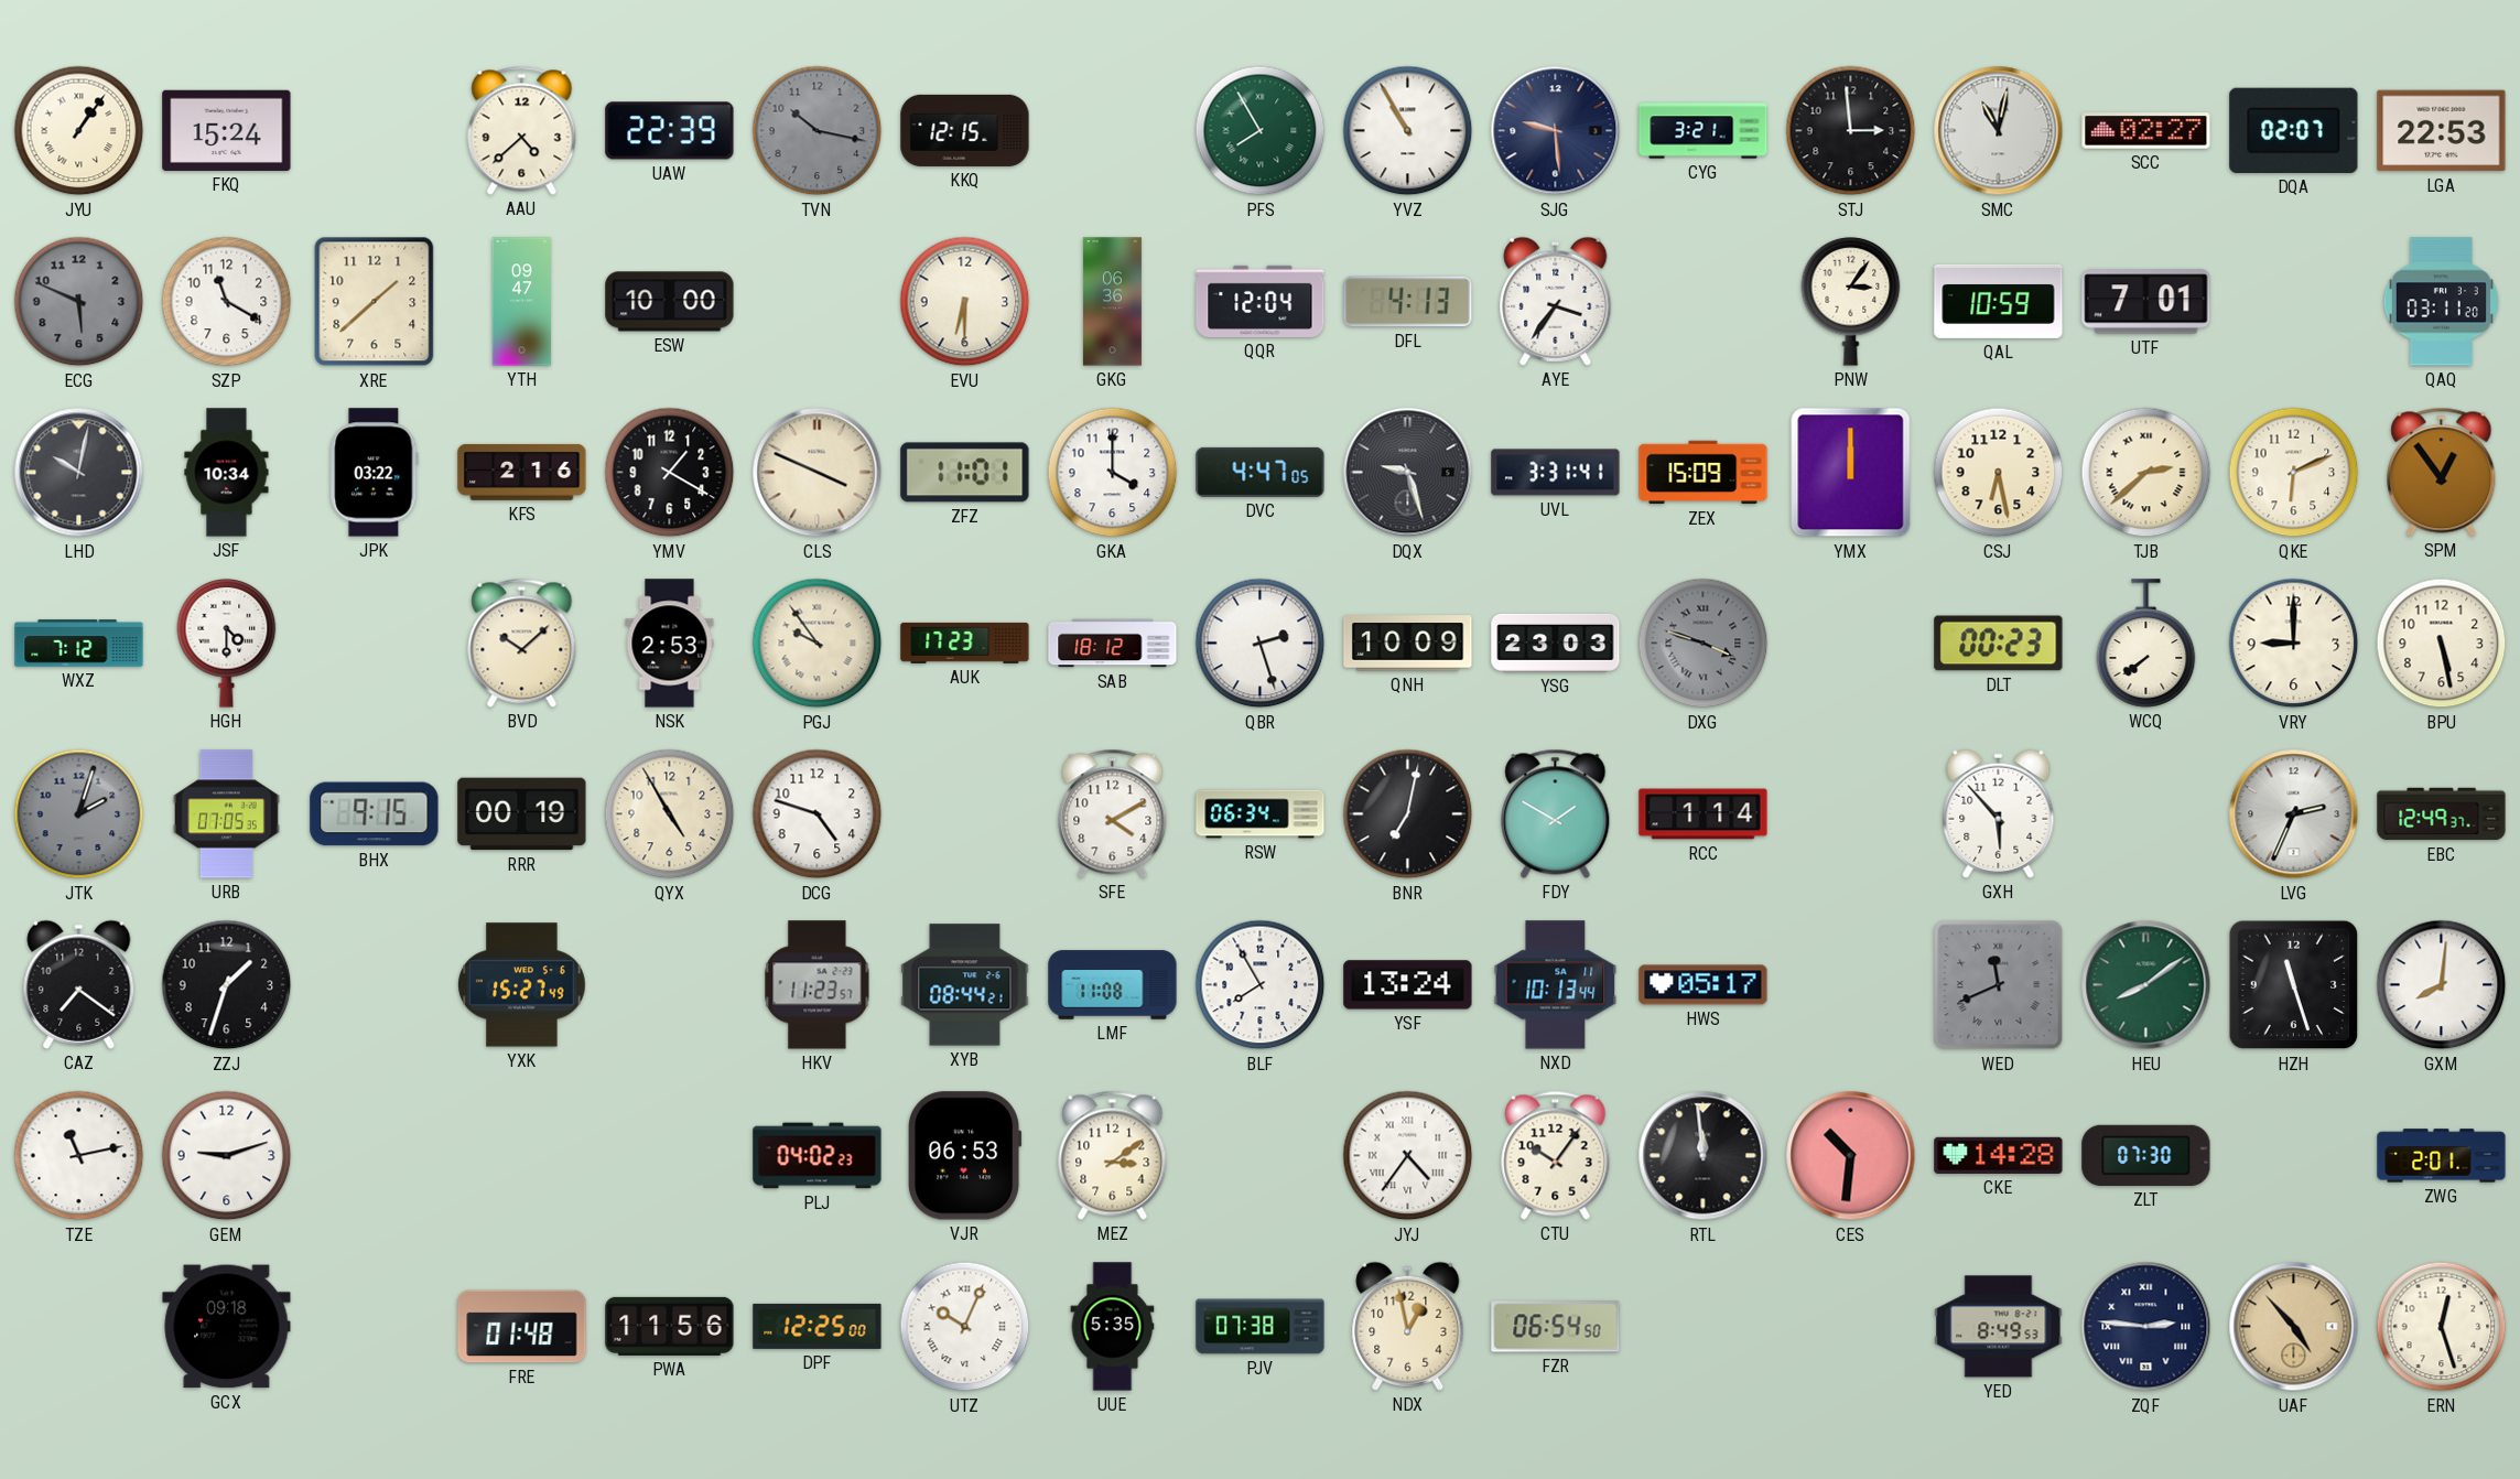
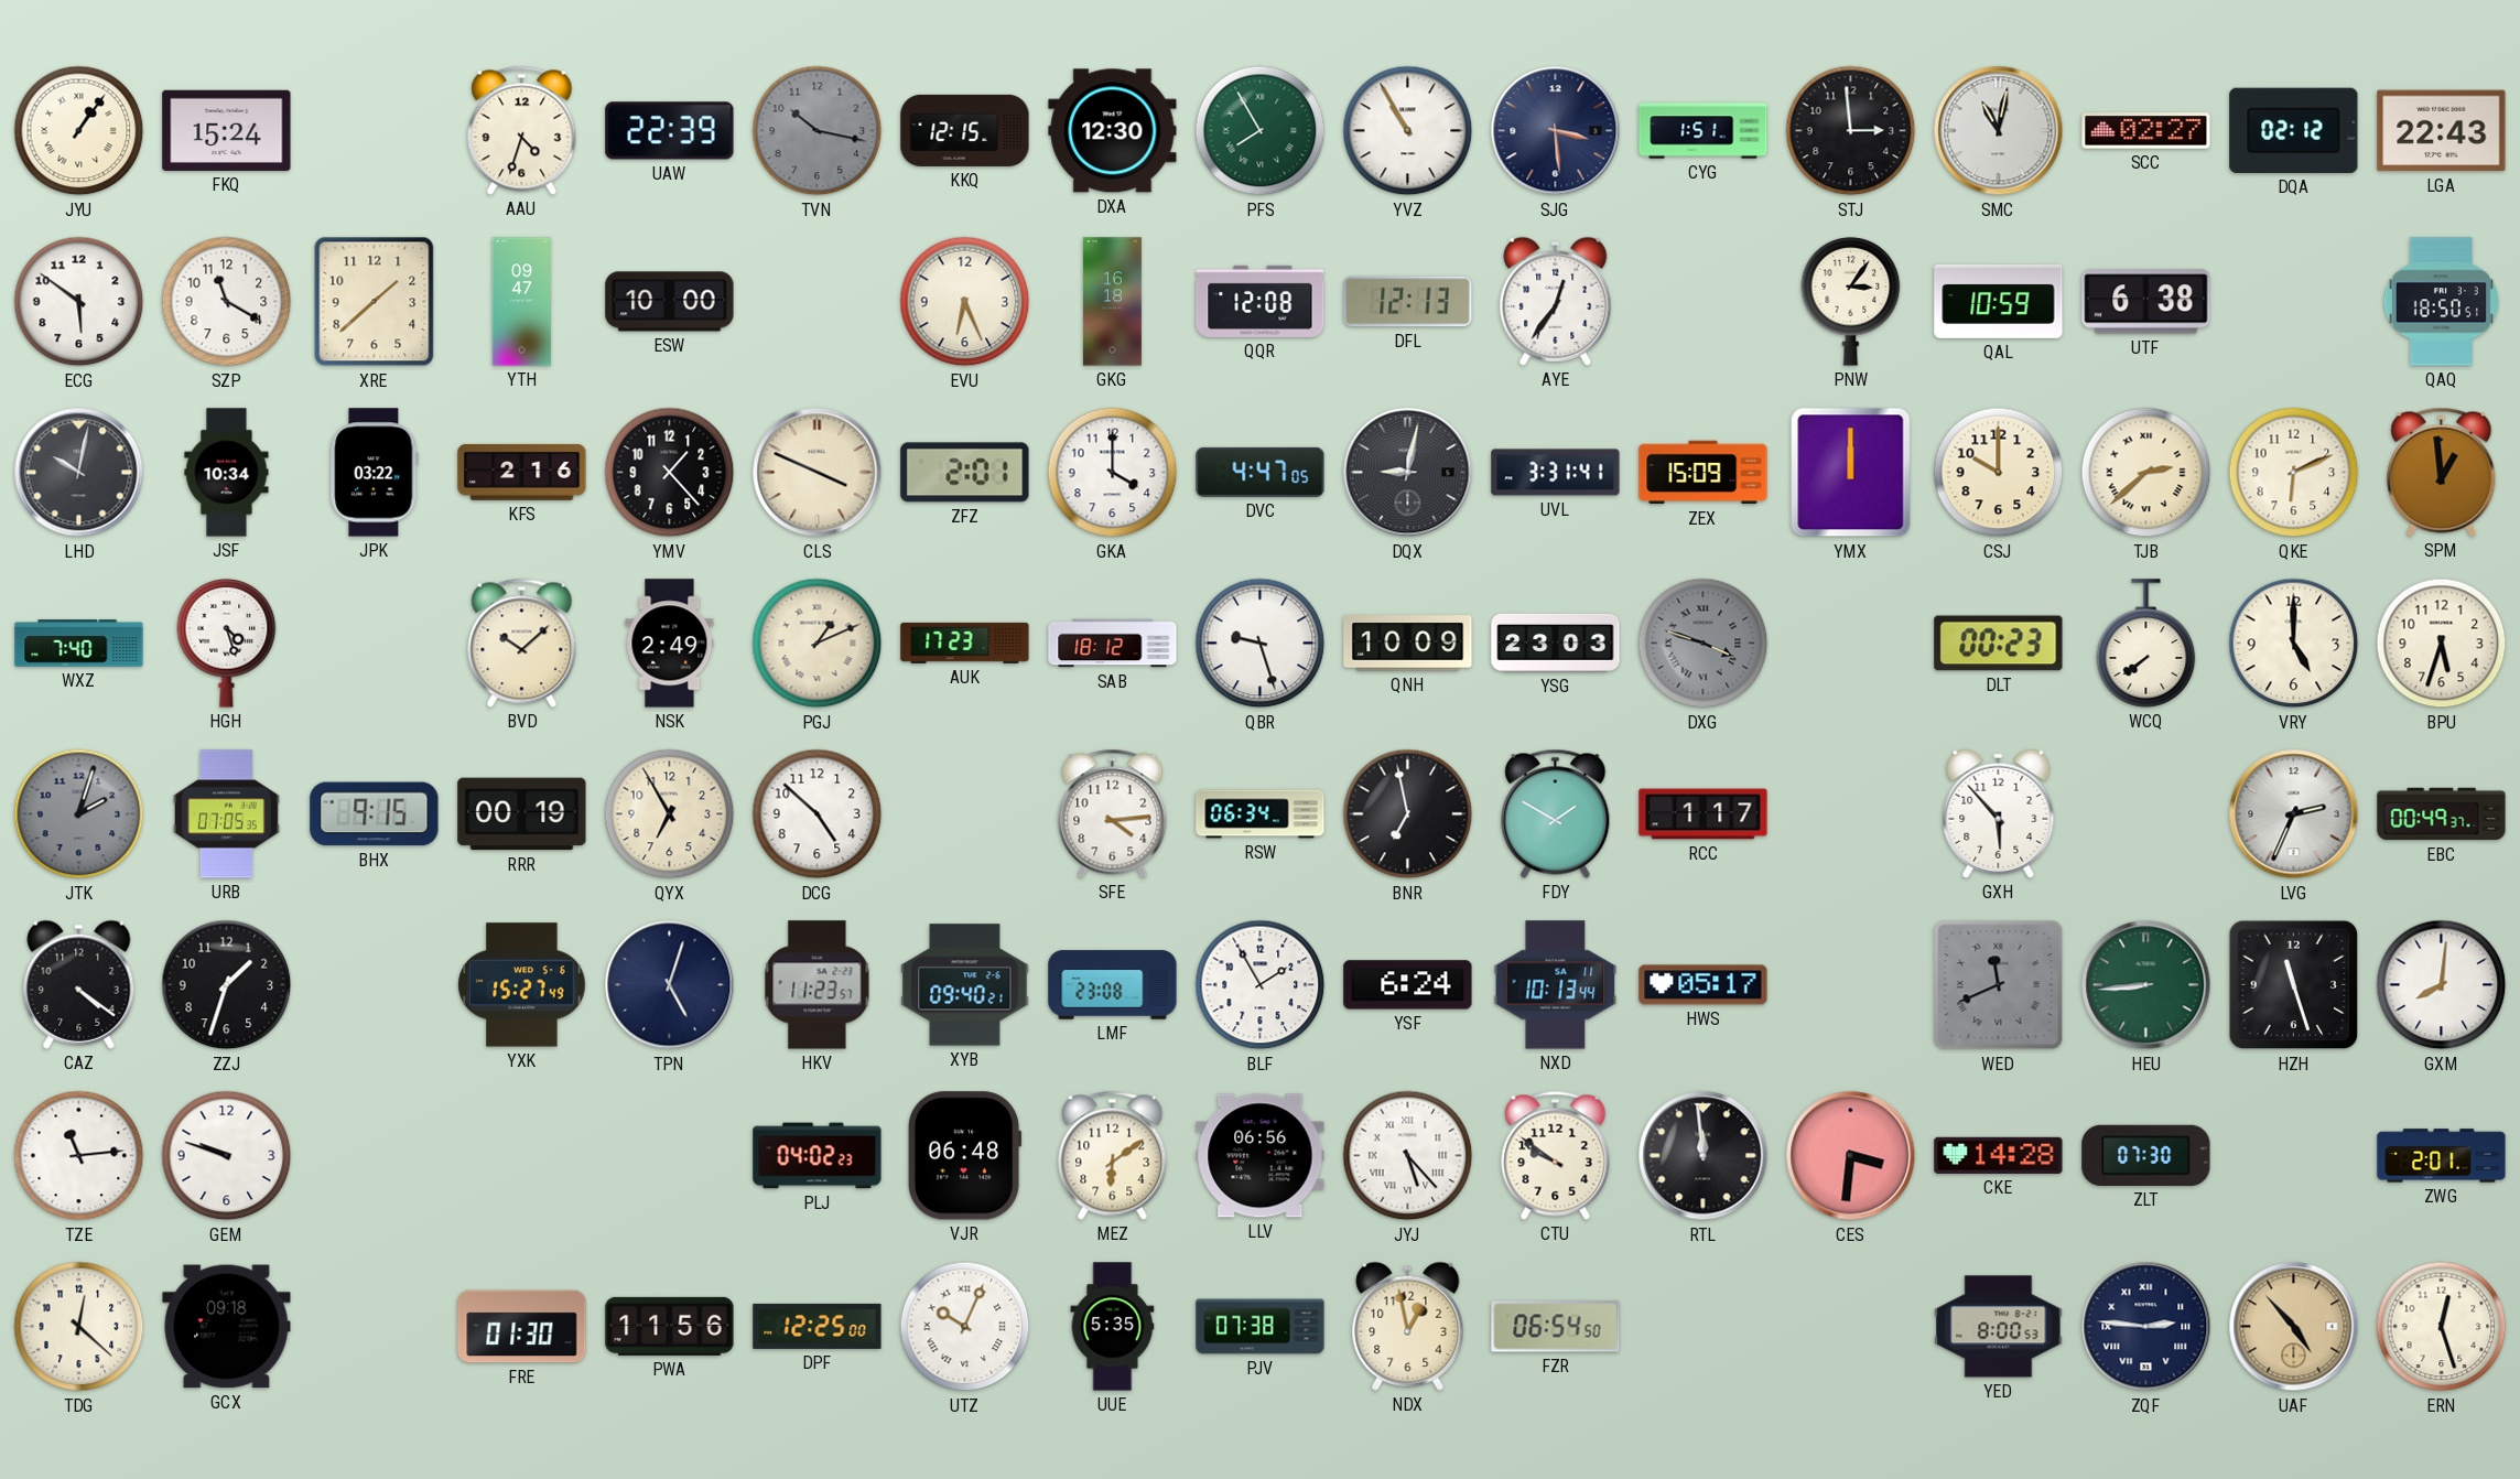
AAU: 4:38 -> 4:33
DXA: none -> 12:30
SJG: 9:29 -> 3:29
CYG: 3:21 -> 1:51
DQA: 02:07 -> 02:12
LGA: 22:53 -> 22:43
ECG: 5:49 -> 5:51
ECG dial: grey -> white
EVU: 6:30 -> 6:26
GKG: 06:36 -> 16:18
QQR: 12:04 -> 12:08
DFL: 4:13 -> 12:13
AYE: 3:36 -> 12:36
UTF: 7:01 -> 6:38
QAQ: 03:11 -> 18:50
YMV: 1:20 -> 1:23
ZFZ: 11:01 -> 2:01
DQX: 9:27 -> 9:02
CSJ: 6:28 -> 10:00
SPM: 12:54 -> 12:59
WXZ: 7:12 -> 7:40
HGH: 4:30 -> 4:27
NSK: 2:53 -> 2:49
PGJ: 9:54 -> 1:11
QBR: 2:27 -> 9:27
VRY: 9:00 -> 5:00
BPU: 5:28 -> 5:33
QYX: 4:55 -> 6:55
DCG: 4:48 -> 4:52
SFE: 4:10 -> 4:14
BNR: 7:02 -> 6:58
RCC: 1:14 -> 1:17
EBC: 12:49 -> 00:49
CAZ: 7:21 -> 4:21
TPN: none -> 5:03
XYB: 08:44 -> 09:40
LMF: 11:08 -> 23:08
BLF: 7:55 -> 1:55
YSF: 13:24 -> 6:24
HEU: 8:09 -> 8:44
TZE: 11:13 -> 11:14
GEM: 9:12 -> 9:48
VJR: 06:53 -> 06:48
MEZ: 3:09 -> 6:09
LLV: none -> 06:56
JYJ: 4:36 -> 5:23
CTU: 10:06 -> 9:51
CES: 10:31 -> 3:31
TDG: none -> 12:22
FRE: 01:48 -> 01:30
YED: 8:49 -> 8:00
